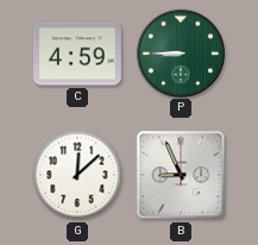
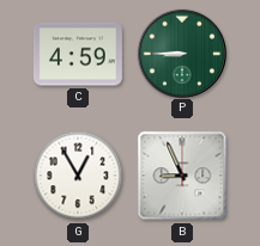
G: 12:08 -> 12:55
